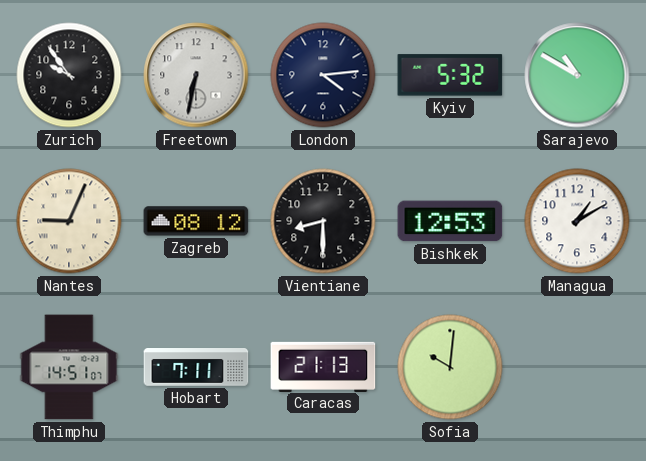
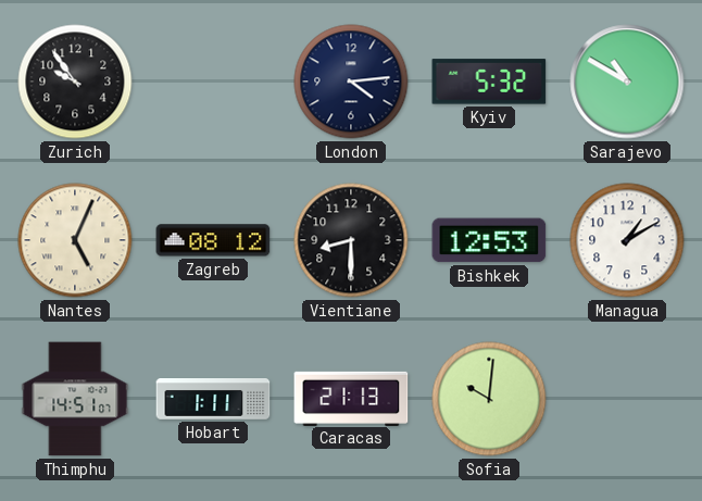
Freetown: 6:32 -> none
Nantes: 9:04 -> 5:04
Hobart: 7:11 -> 1:11
